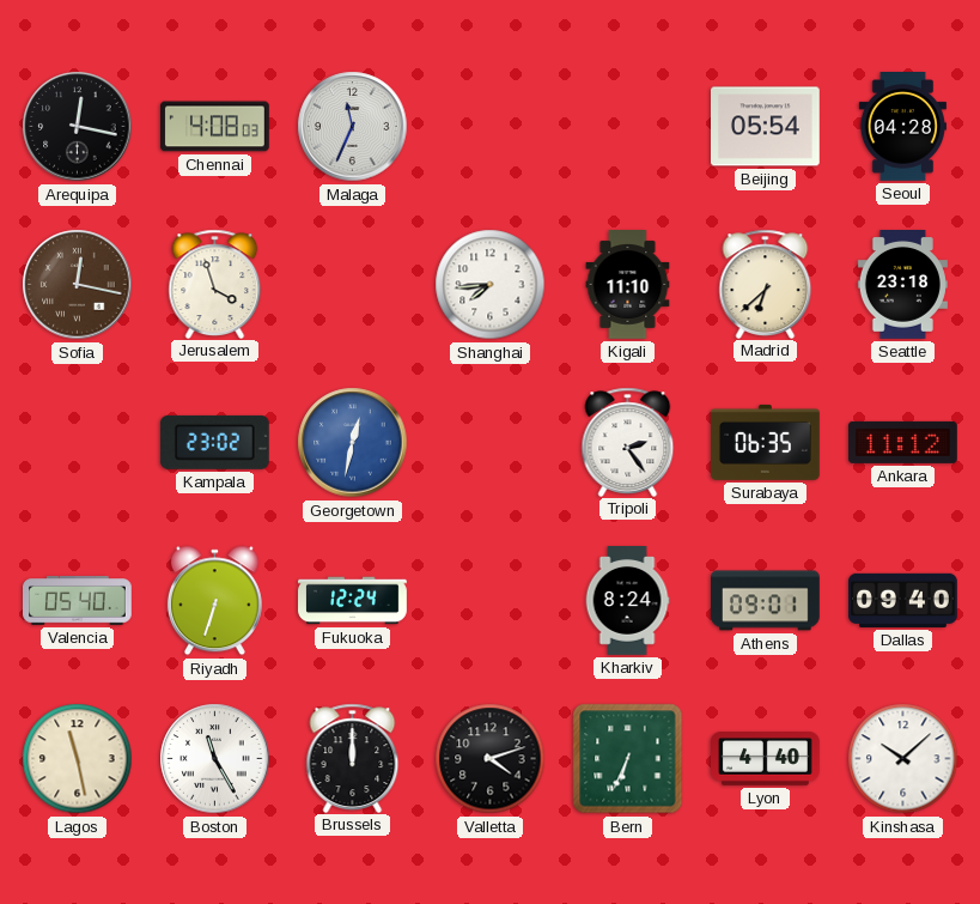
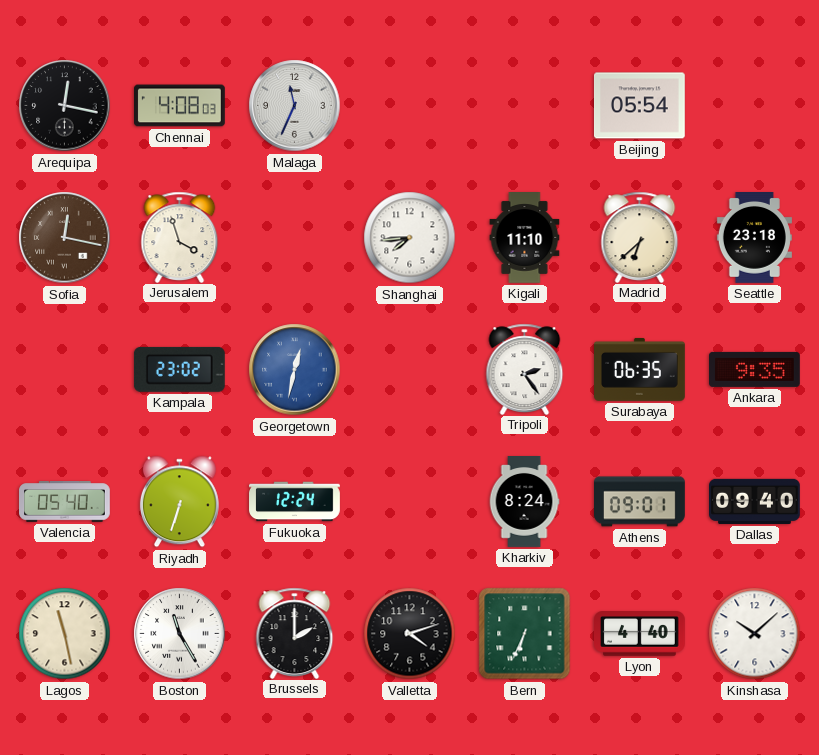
Seoul: 04:28 -> none
Ankara: 11:12 -> 9:35
Brussels: 12:00 -> 2:00
